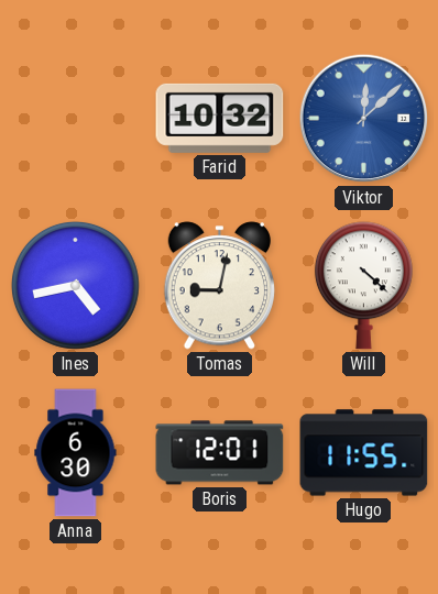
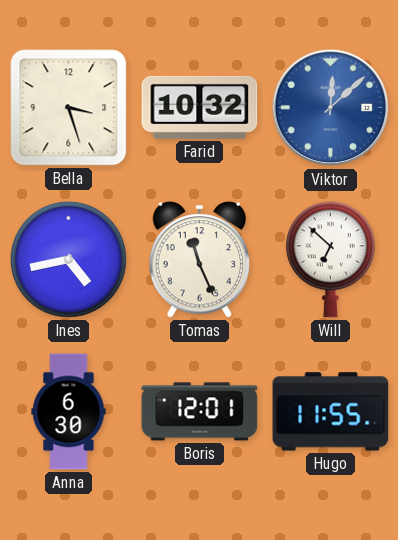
Bella: none -> 3:27
Tomas: 9:02 -> 11:26
Will: 4:22 -> 6:52
